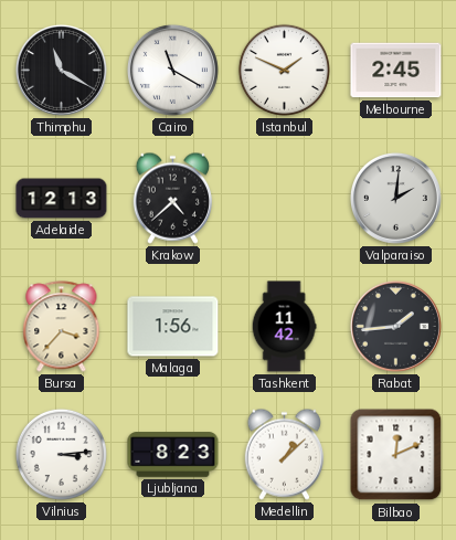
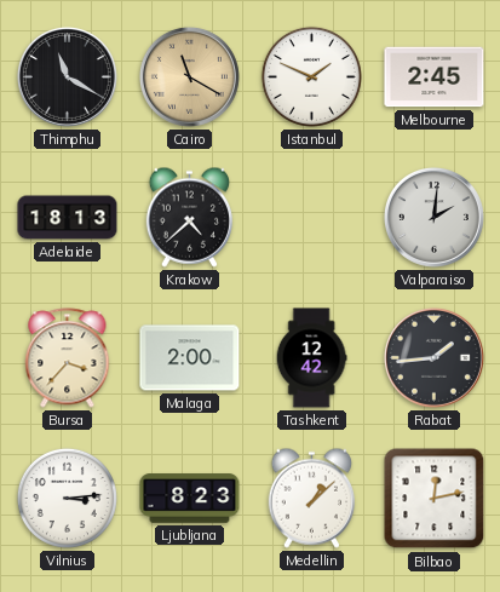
Cairo dial: white -> champagne
Adelaide: 12:13 -> 18:13
Malaga: 1:56 -> 2:00
Tashkent: 11:42 -> 12:42
Bilbao: 12:11 -> 12:13
